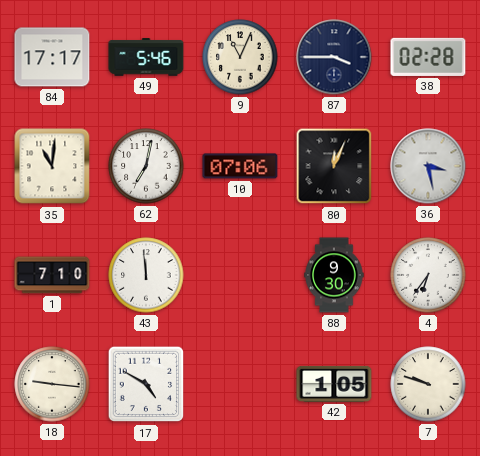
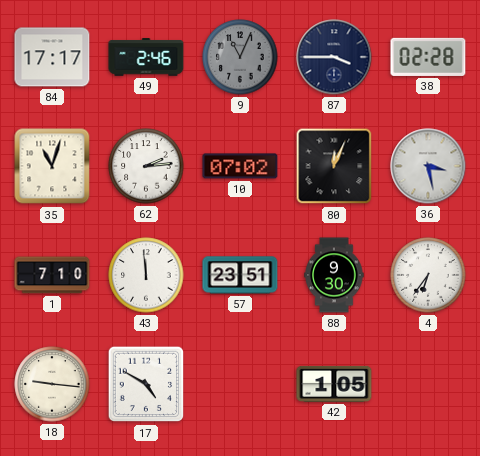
49: 5:46 -> 2:46
9 dial: cream -> grey
35: 11:01 -> 11:03
62: 7:02 -> 2:14
10: 07:06 -> 07:02
57: none -> 23:51
7: 9:48 -> none
